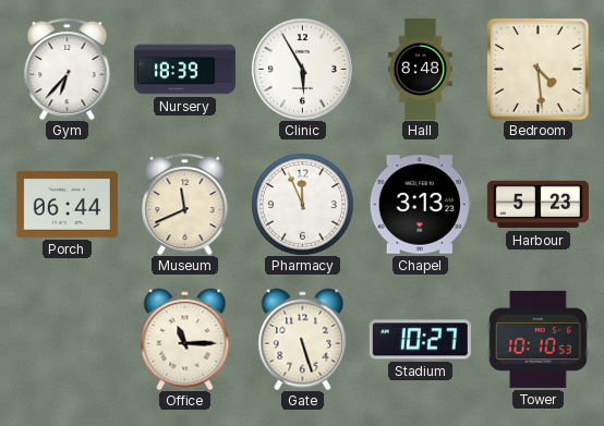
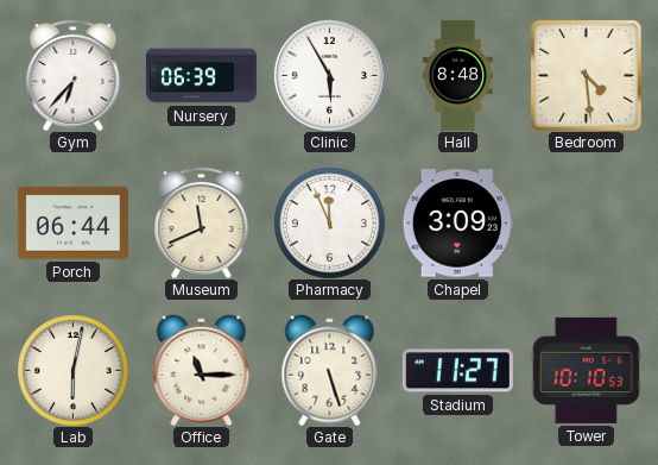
Nursery: 18:39 -> 06:39
Chapel: 3:13 -> 3:09
Harbour: 5:23 -> none
Lab: none -> 6:02
Stadium: 10:27 -> 11:27
